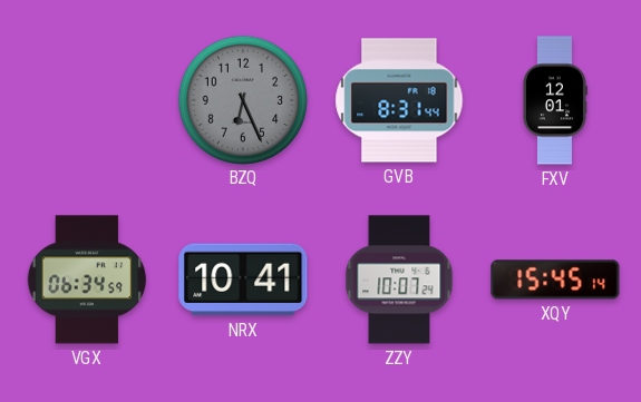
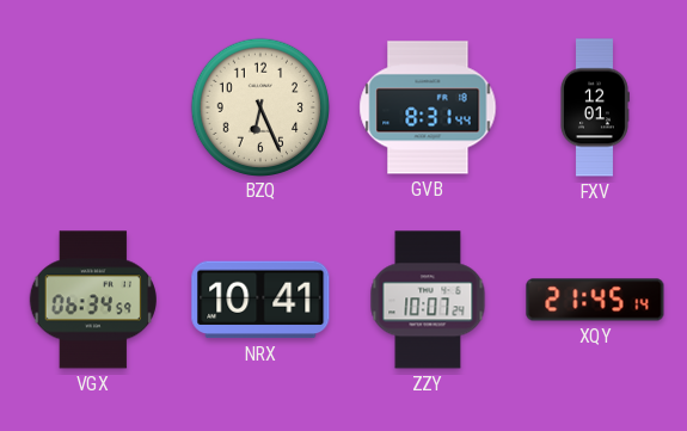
BZQ dial: grey -> cream
XQY: 15:45 -> 21:45
